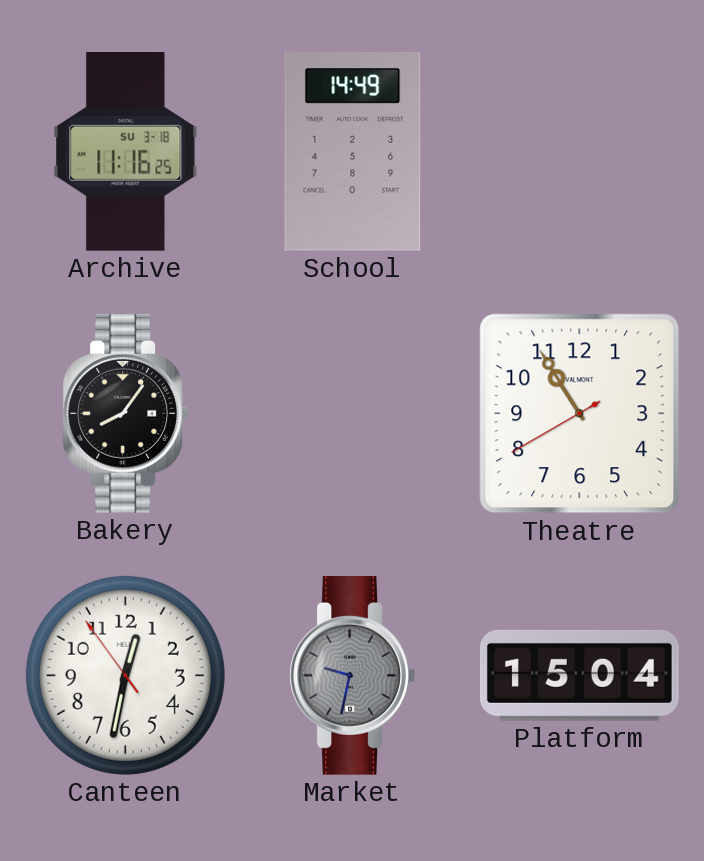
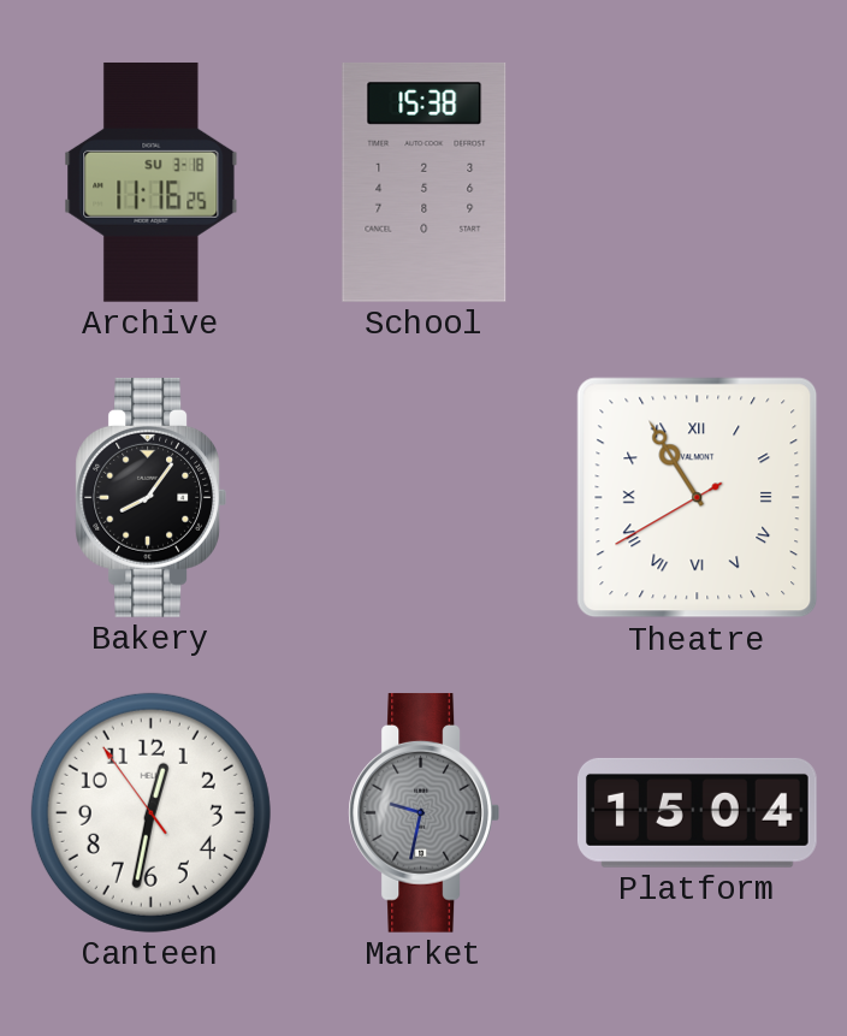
School: 14:49 -> 15:38
Theatre numerals: Arabic -> Roman
